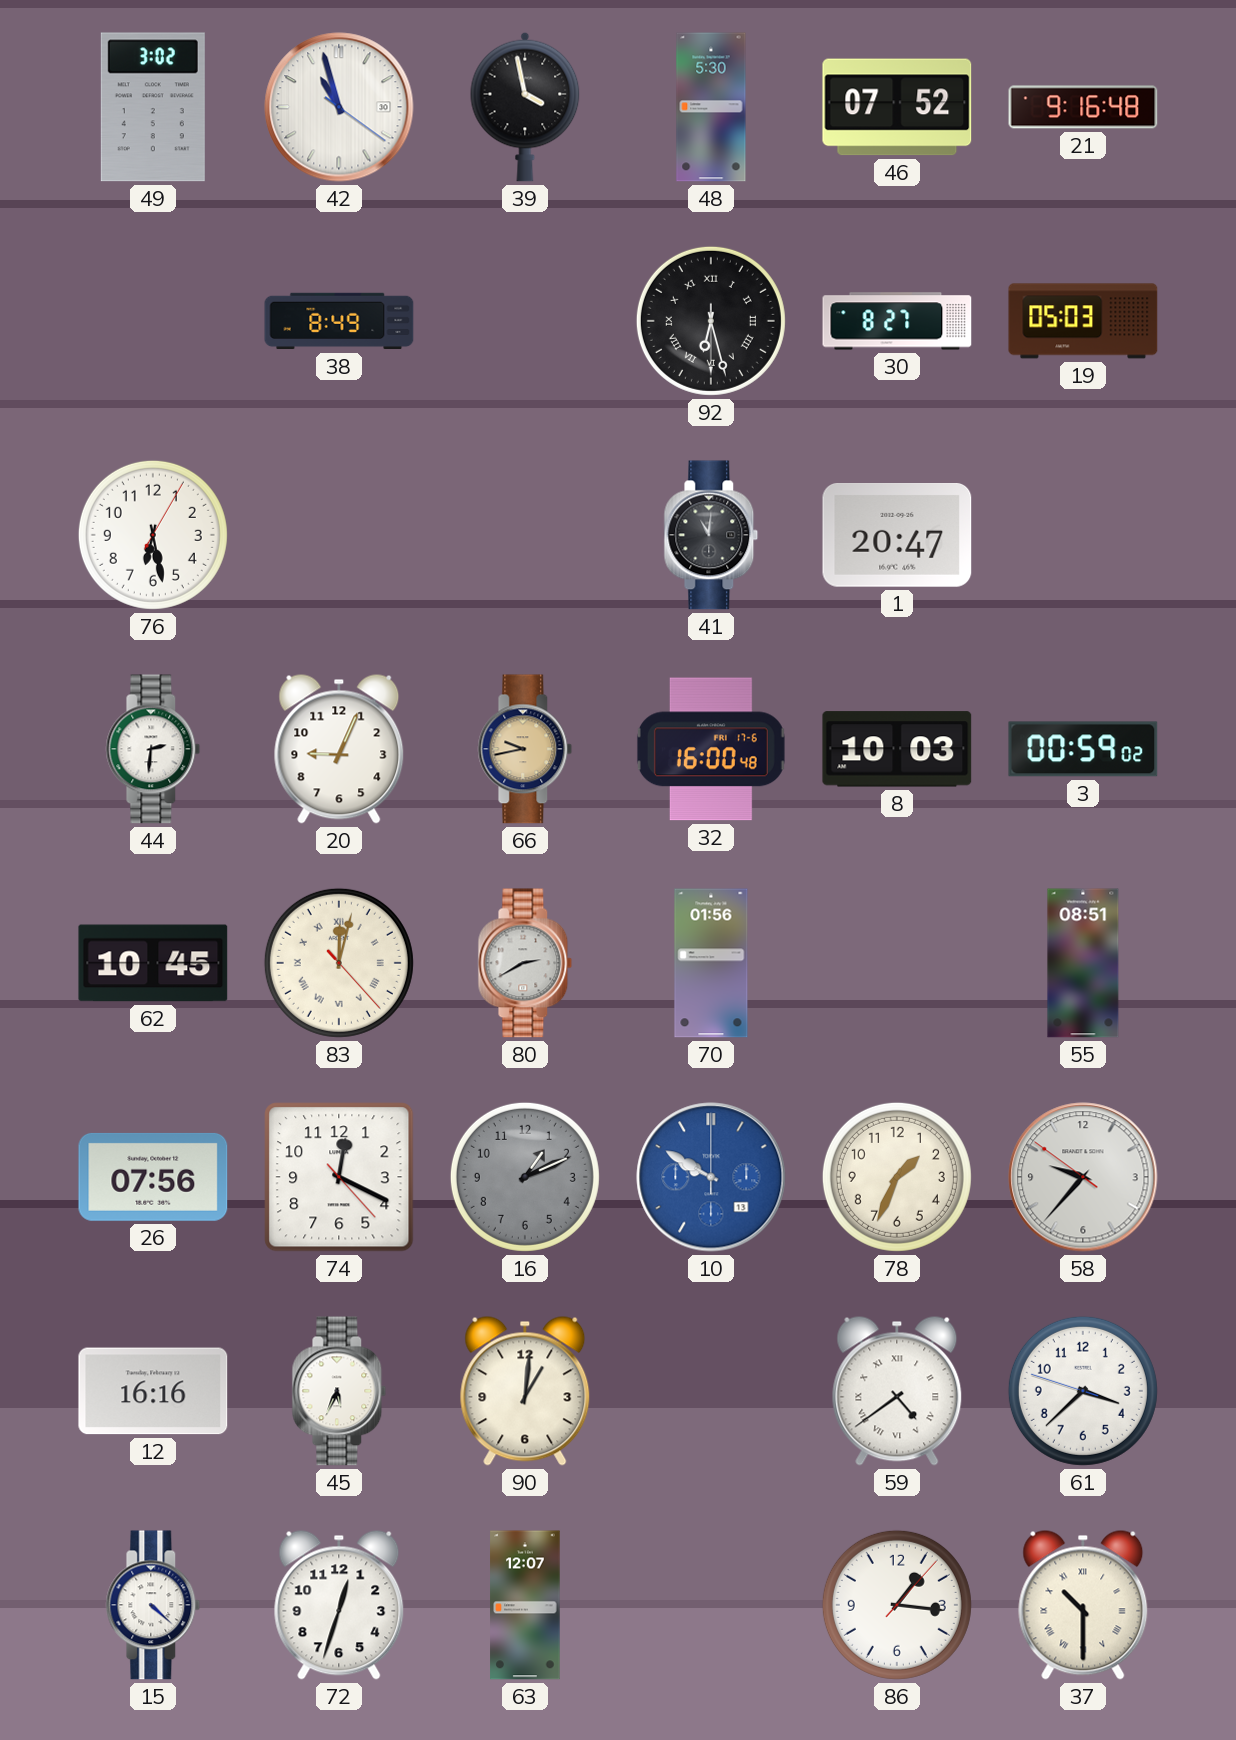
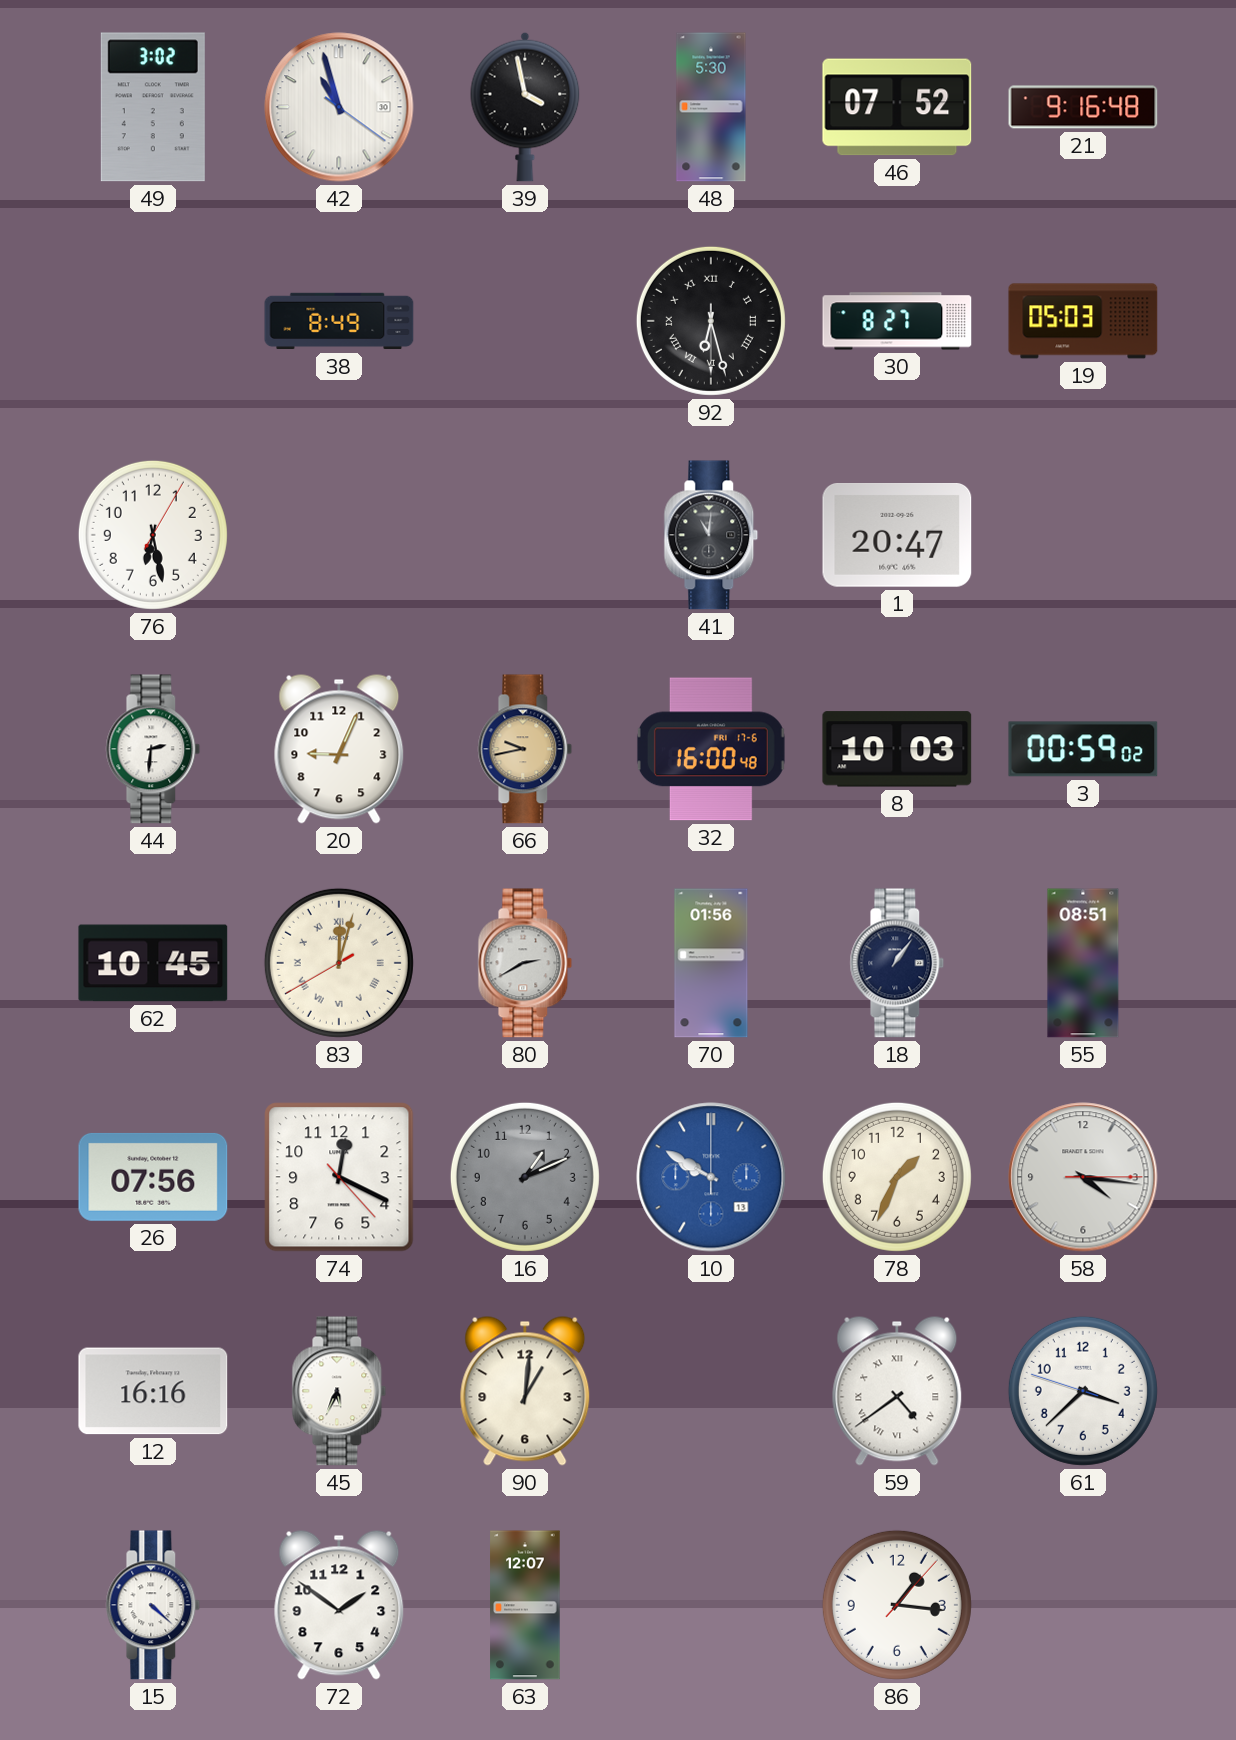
83: 12:02:23 -> 12:02:40
18: none -> 1:06
58: 9:36 -> 4:16
72: 12:33 -> 1:51
37: 10:30 -> none
